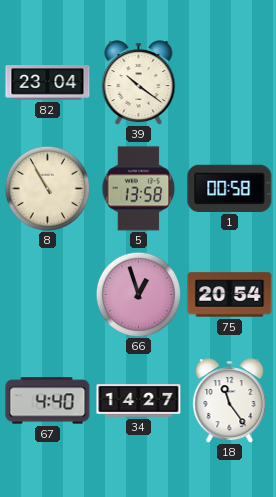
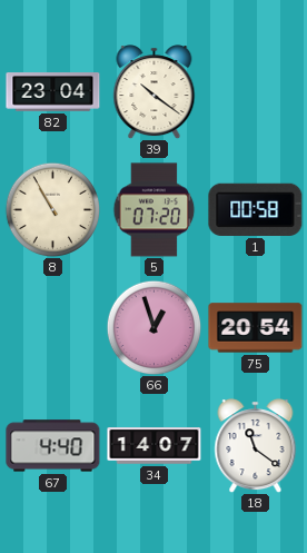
5: 13:58 -> 07:20
34: 14:27 -> 14:07
18: 11:24 -> 11:21
